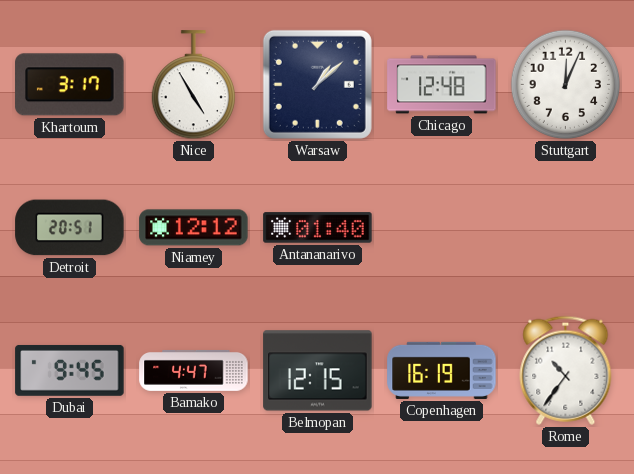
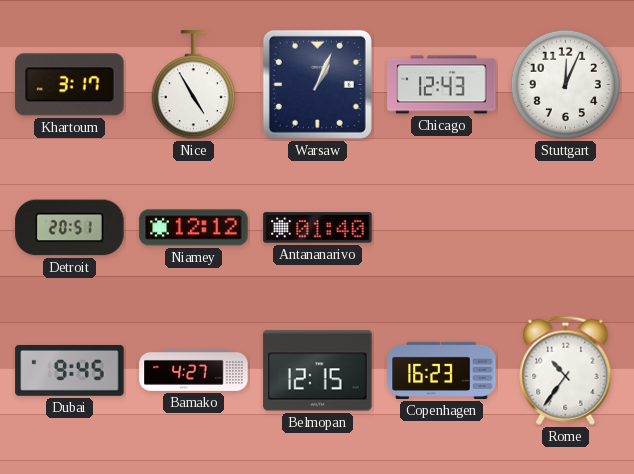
Warsaw: 1:08 -> 1:04
Chicago: 12:48 -> 12:43
Bamako: 4:47 -> 4:27
Copenhagen: 16:19 -> 16:23
